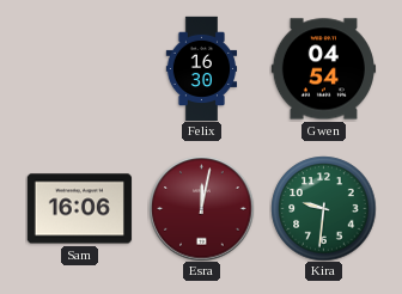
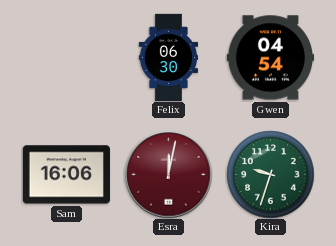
Felix: 16:30 -> 06:30
Kira: 9:31 -> 9:33
